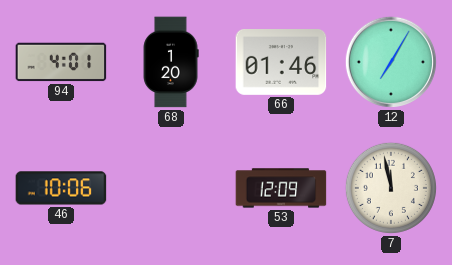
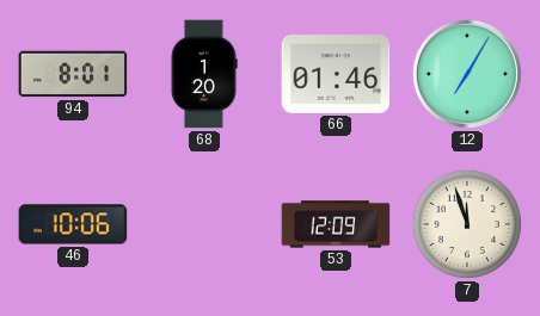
94: 4:01 -> 8:01
7: 11:58 -> 11:57
